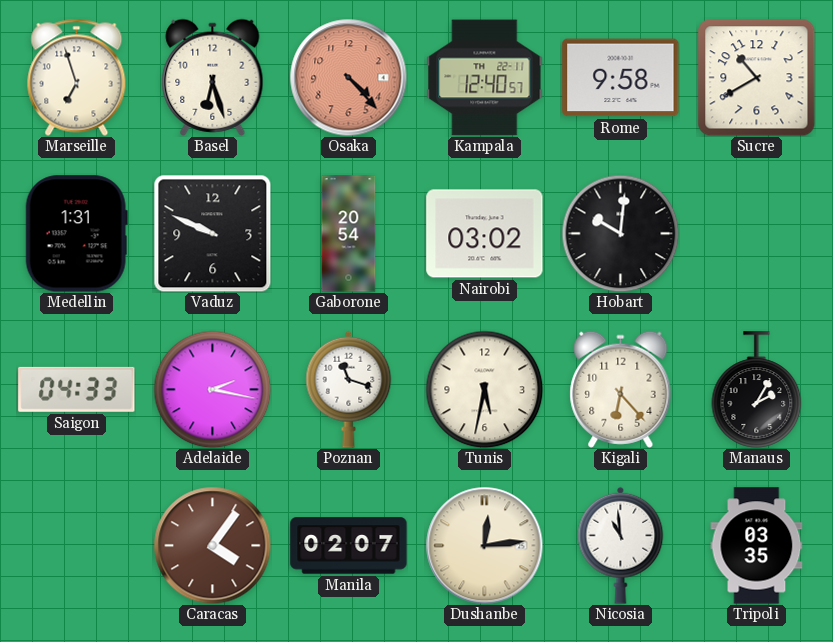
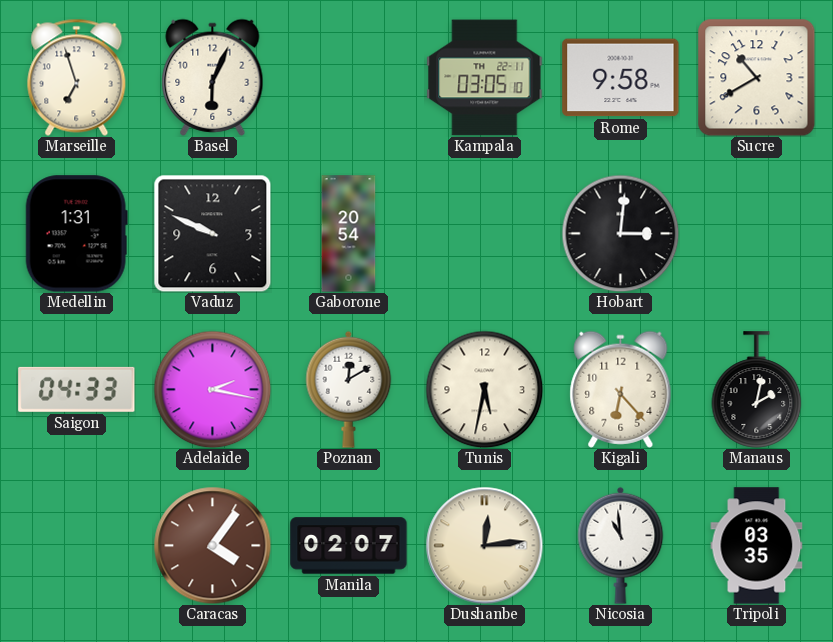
Basel: 6:27 -> 6:04
Osaka: 4:23 -> none
Kampala: 12:40 -> 03:05
Nairobi: 03:02 -> none
Hobart: 10:01 -> 3:01
Poznan: 11:18 -> 12:10
Manaus: 2:05 -> 2:02
